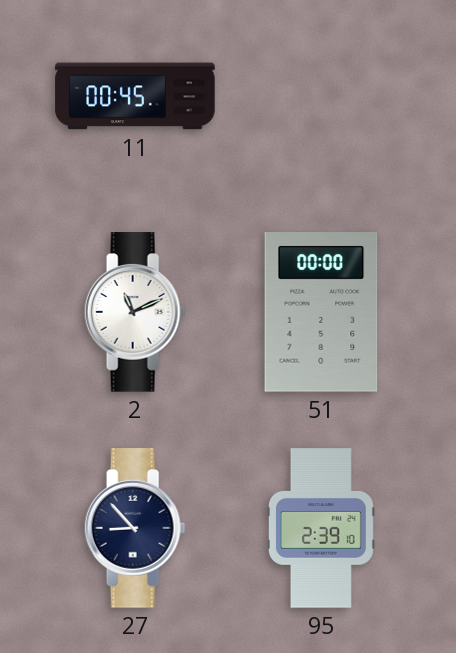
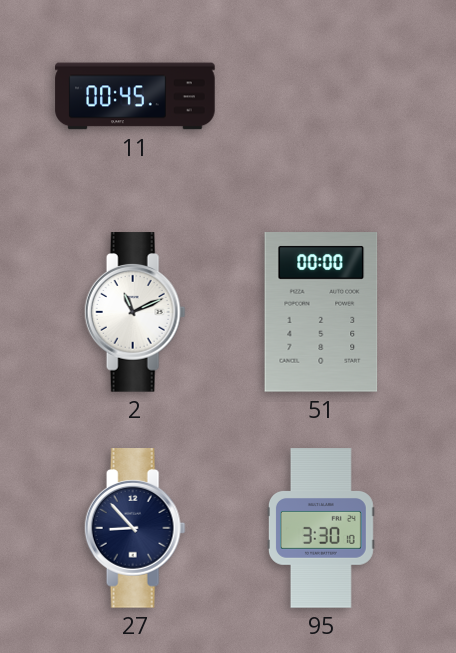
95: 2:39 -> 3:30
